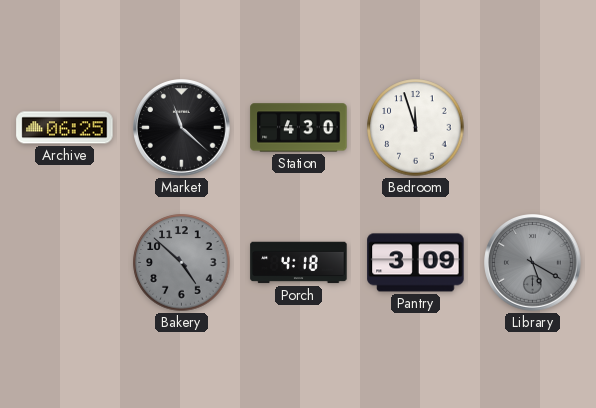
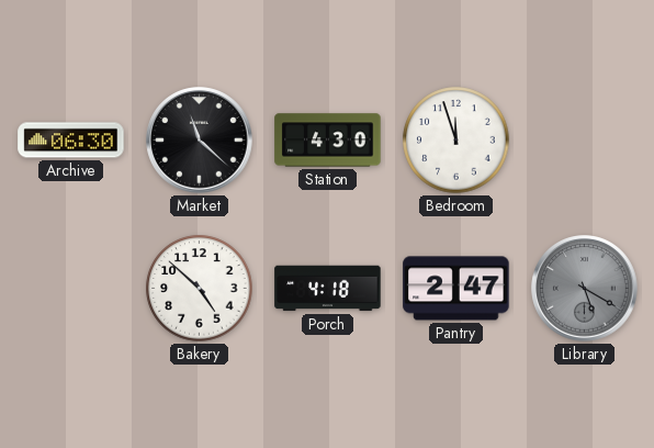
Archive: 06:25 -> 06:30
Bakery dial: grey -> white
Pantry: 3:09 -> 2:47
